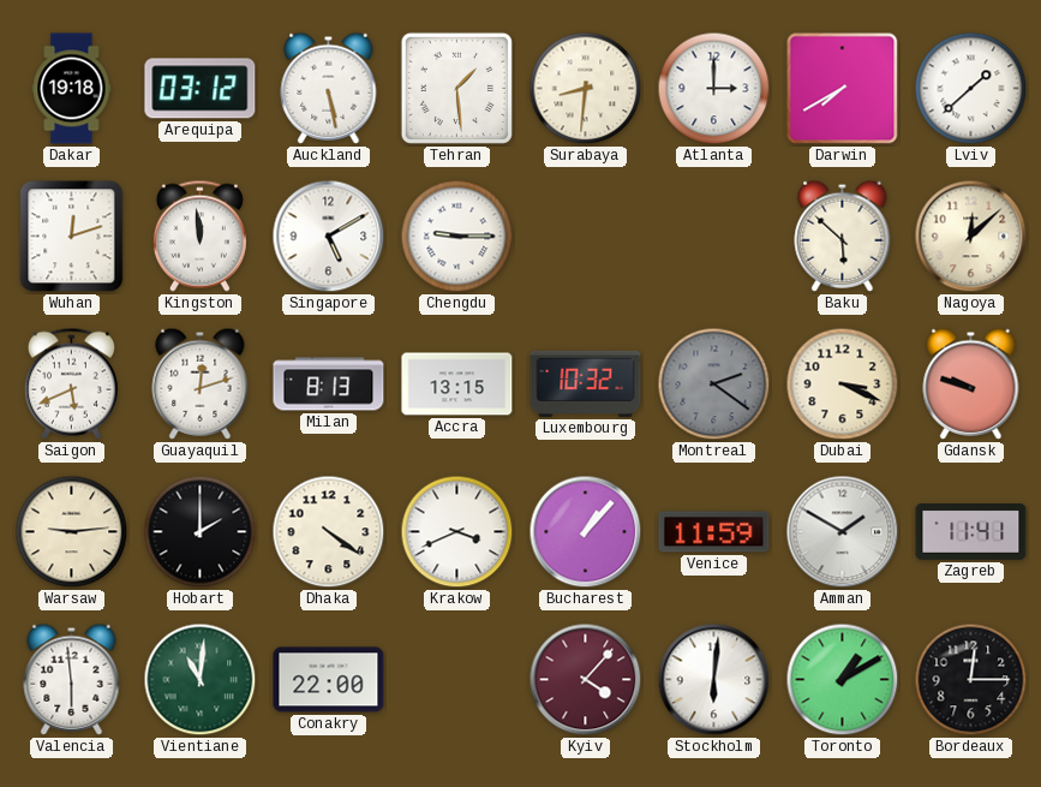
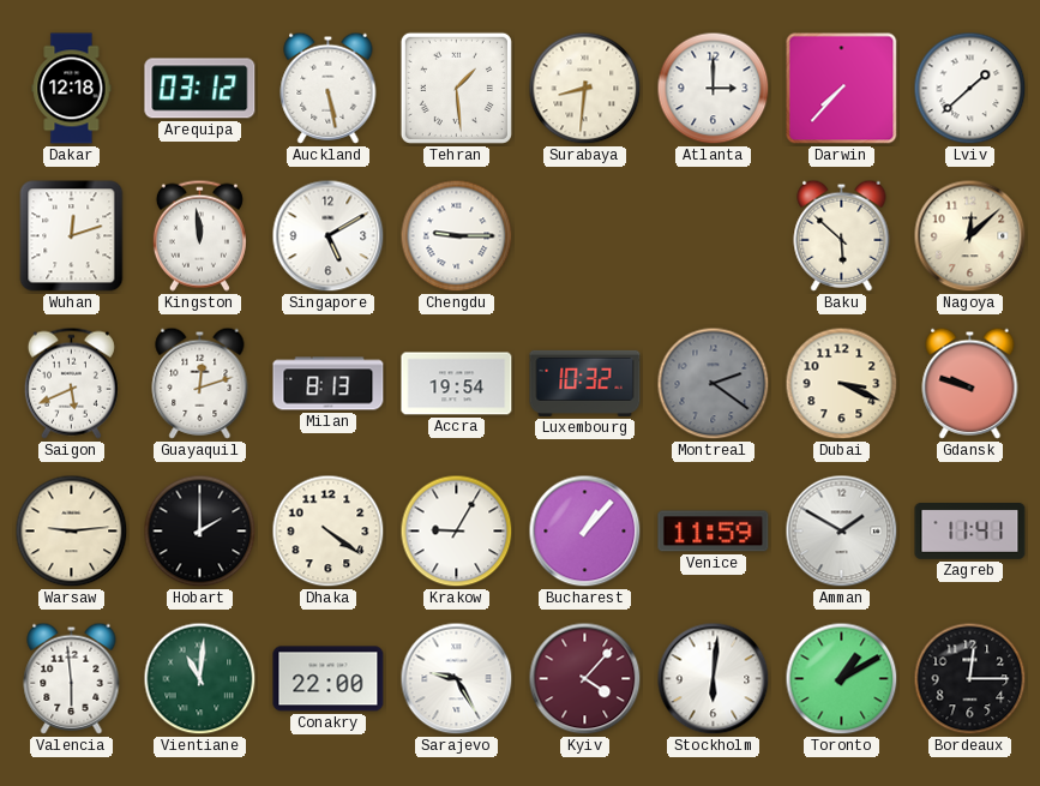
Dakar: 19:18 -> 12:18
Darwin: 7:40 -> 7:37
Accra: 13:15 -> 19:54
Krakow: 3:41 -> 9:05
Sarajevo: none -> 9:25
